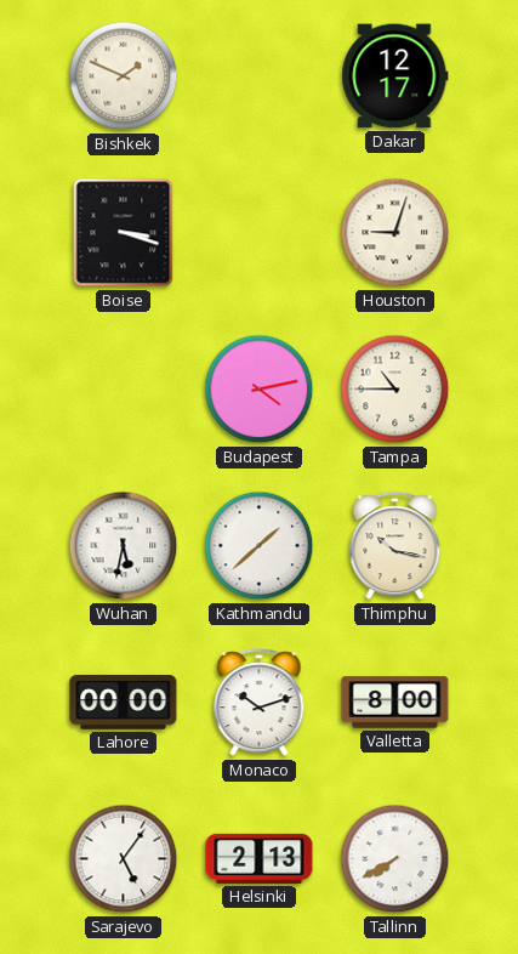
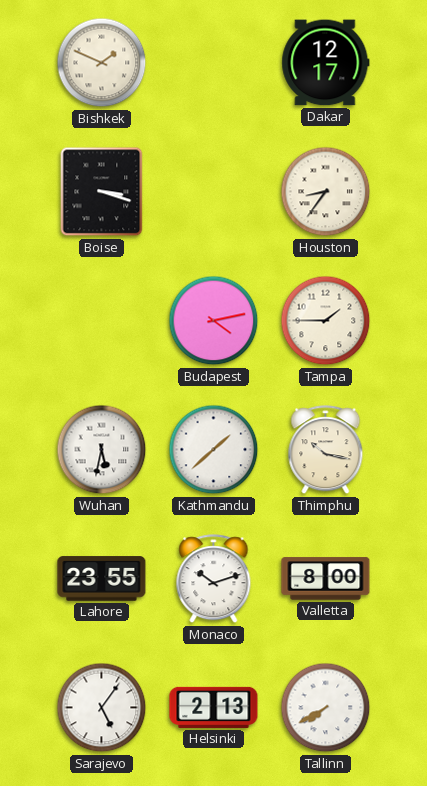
Houston: 9:03 -> 8:36
Tampa: 10:45 -> 1:45
Lahore: 00:00 -> 23:55
